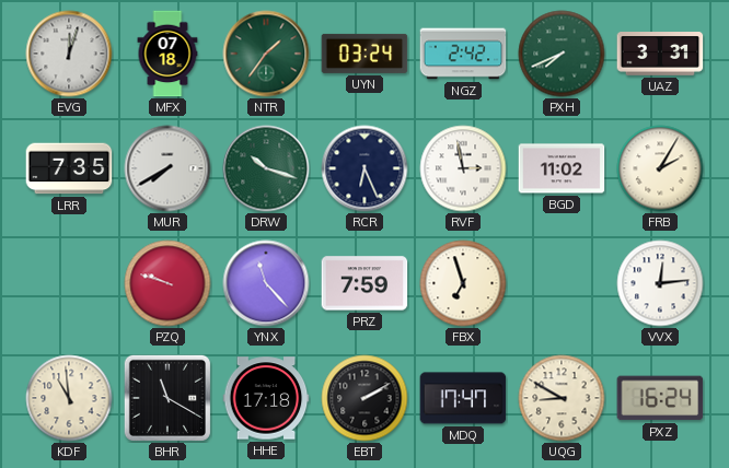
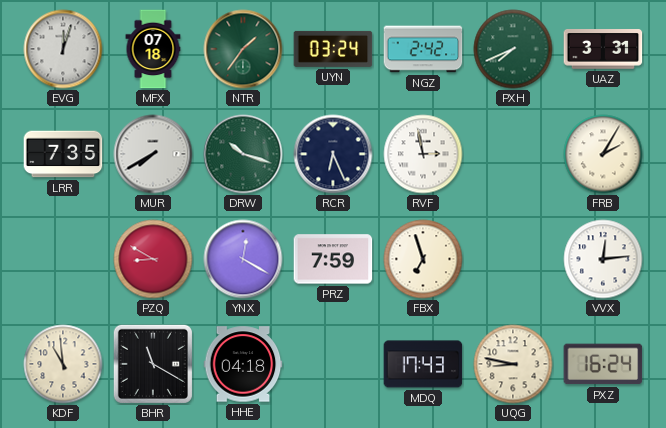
BGD: 11:02 -> none
PZQ: 9:48 -> 8:50
YNX: 11:23 -> 12:20
HHE: 17:18 -> 04:18
EBT: 2:10 -> none
MDQ: 17:47 -> 17:43
UQG: 8:50 -> 8:47
